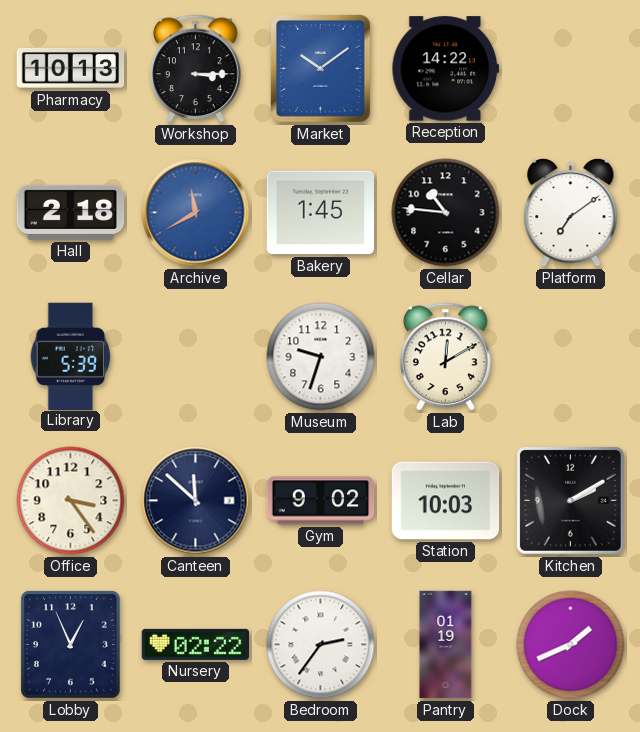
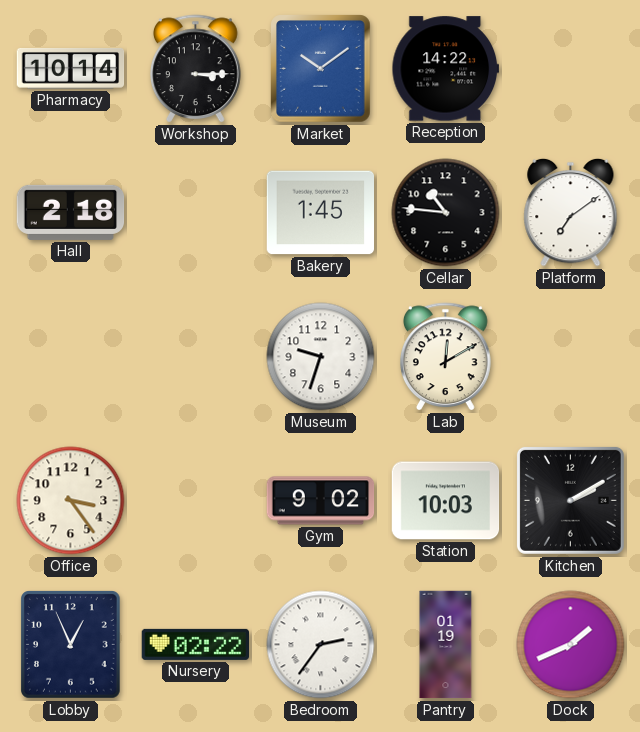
Pharmacy: 10:13 -> 10:14
Archive: 11:40 -> none
Library: 5:39 -> none
Canteen: 11:52 -> none
